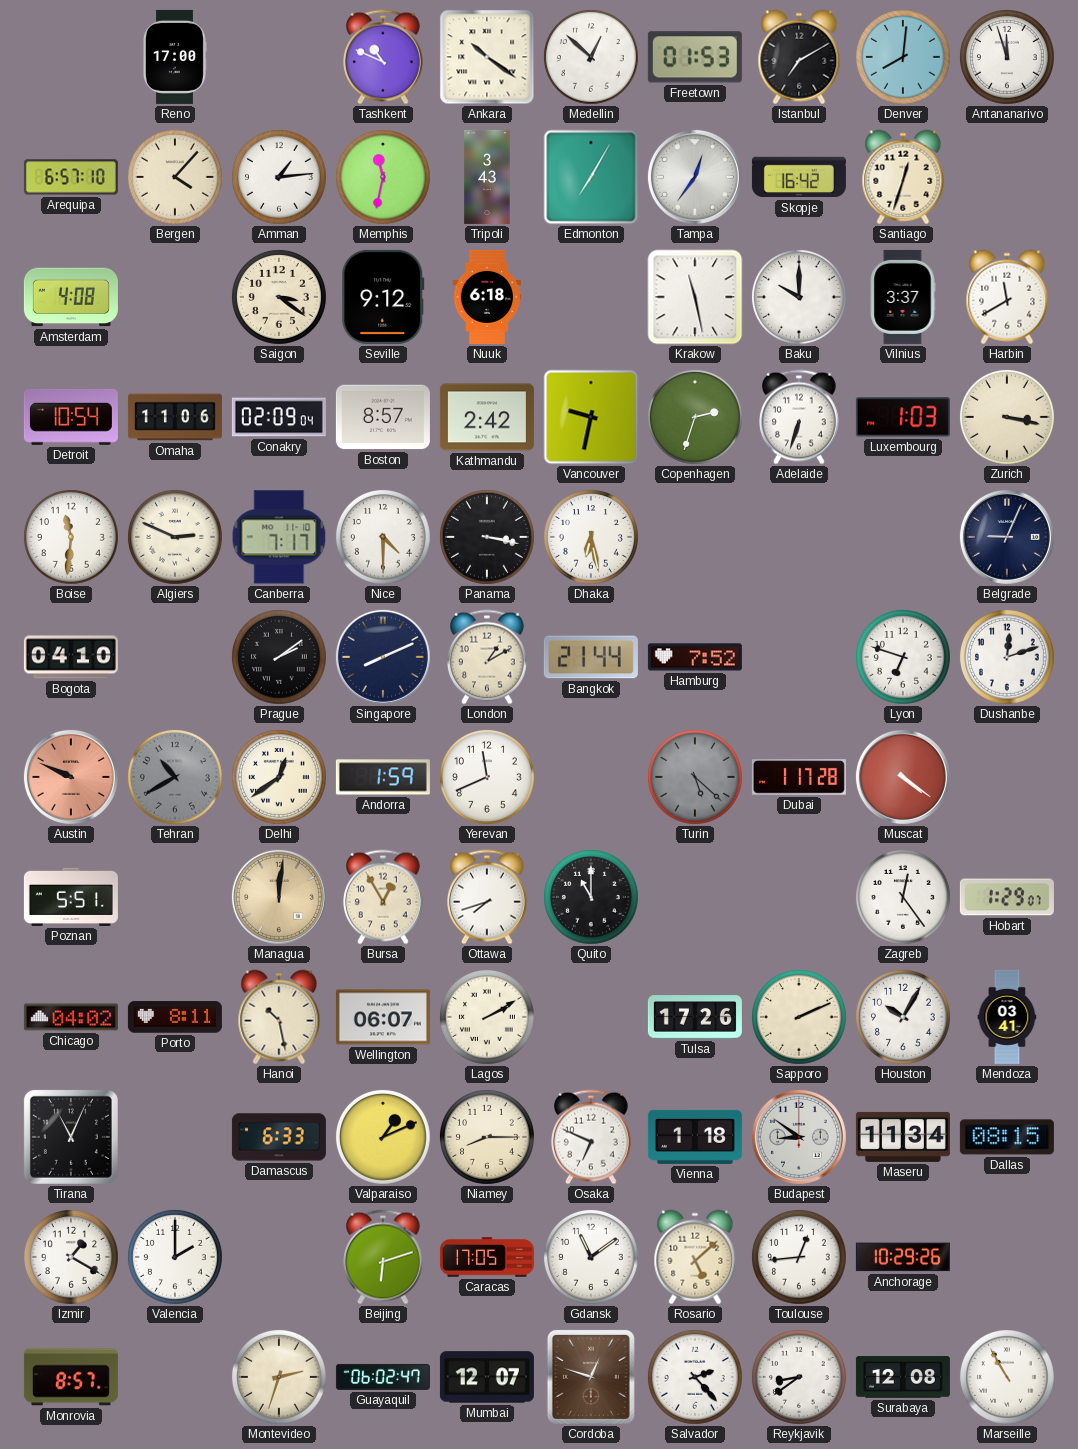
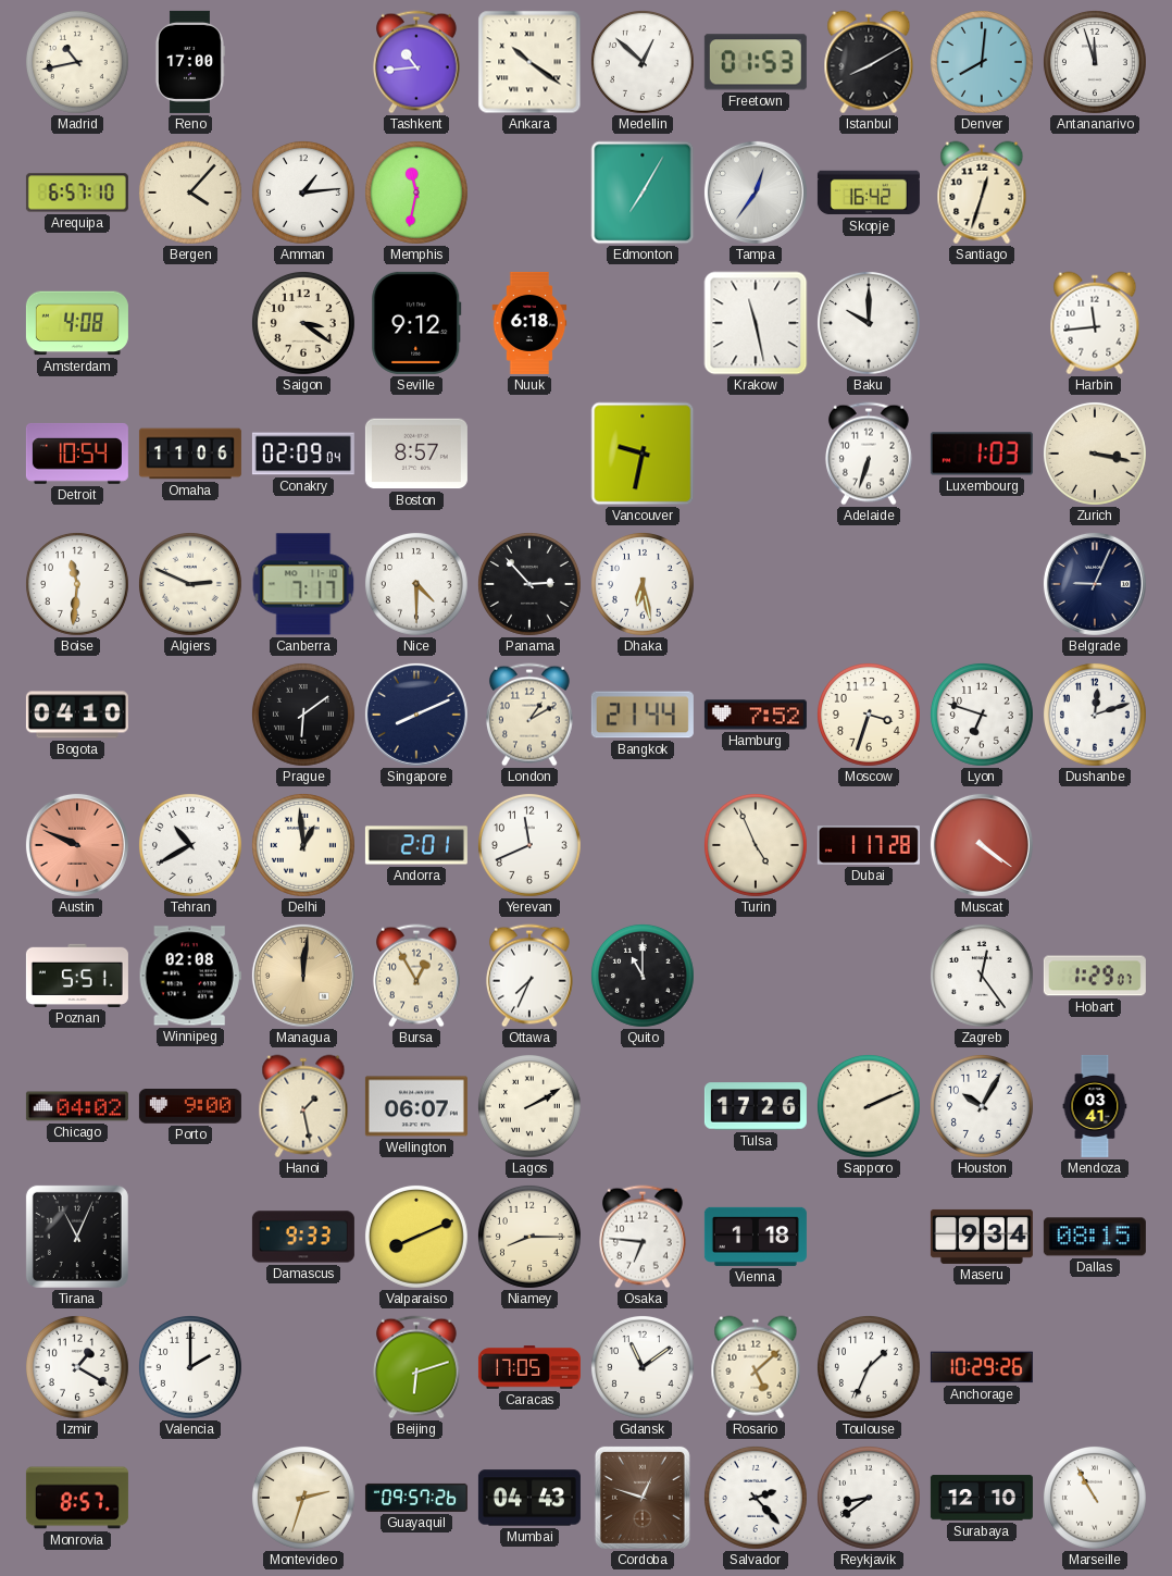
Madrid: none -> 10:43
Tashkent: 10:49 -> 10:44
Istanbul: 7:10 -> 8:10
Tripoli: 3:43 -> none
Vilnius: 3:37 -> none
Harbin: 11:40 -> 11:44
Kathmandu: 2:42 -> none
Copenhagen: 2:33 -> none
Panama: 3:17 -> 2:53
Prague: 2:09 -> 6:09
Moscow: none -> 3:33
Tehran dial: grey -> white
Delhi: 12:39 -> 12:59
Andorra: 1:59 -> 2:01
Turin: 5:22 -> 4:56
Turin dial: grey -> cream
Winnipeg: none -> 02:08
Ottawa: 7:42 -> 7:34
Porto: 8:11 -> 9:00
Hanoi: 10:28 -> 1:28
Damascus: 6:33 -> 9:33
Valparaiso: 1:11 -> 8:11
Osaka: 6:49 -> 6:46
Budapest: 8:51 -> none
Maseru: 11:34 -> 9:34
Toulouse: 12:44 -> 1:34
Guayaquil: 06:02 -> 09:57
Mumbai: 12:07 -> 04:43
Surabaya: 12:08 -> 12:10
